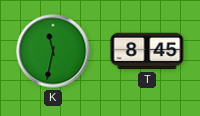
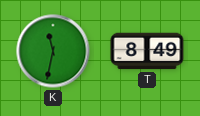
T: 8:45 -> 8:49
